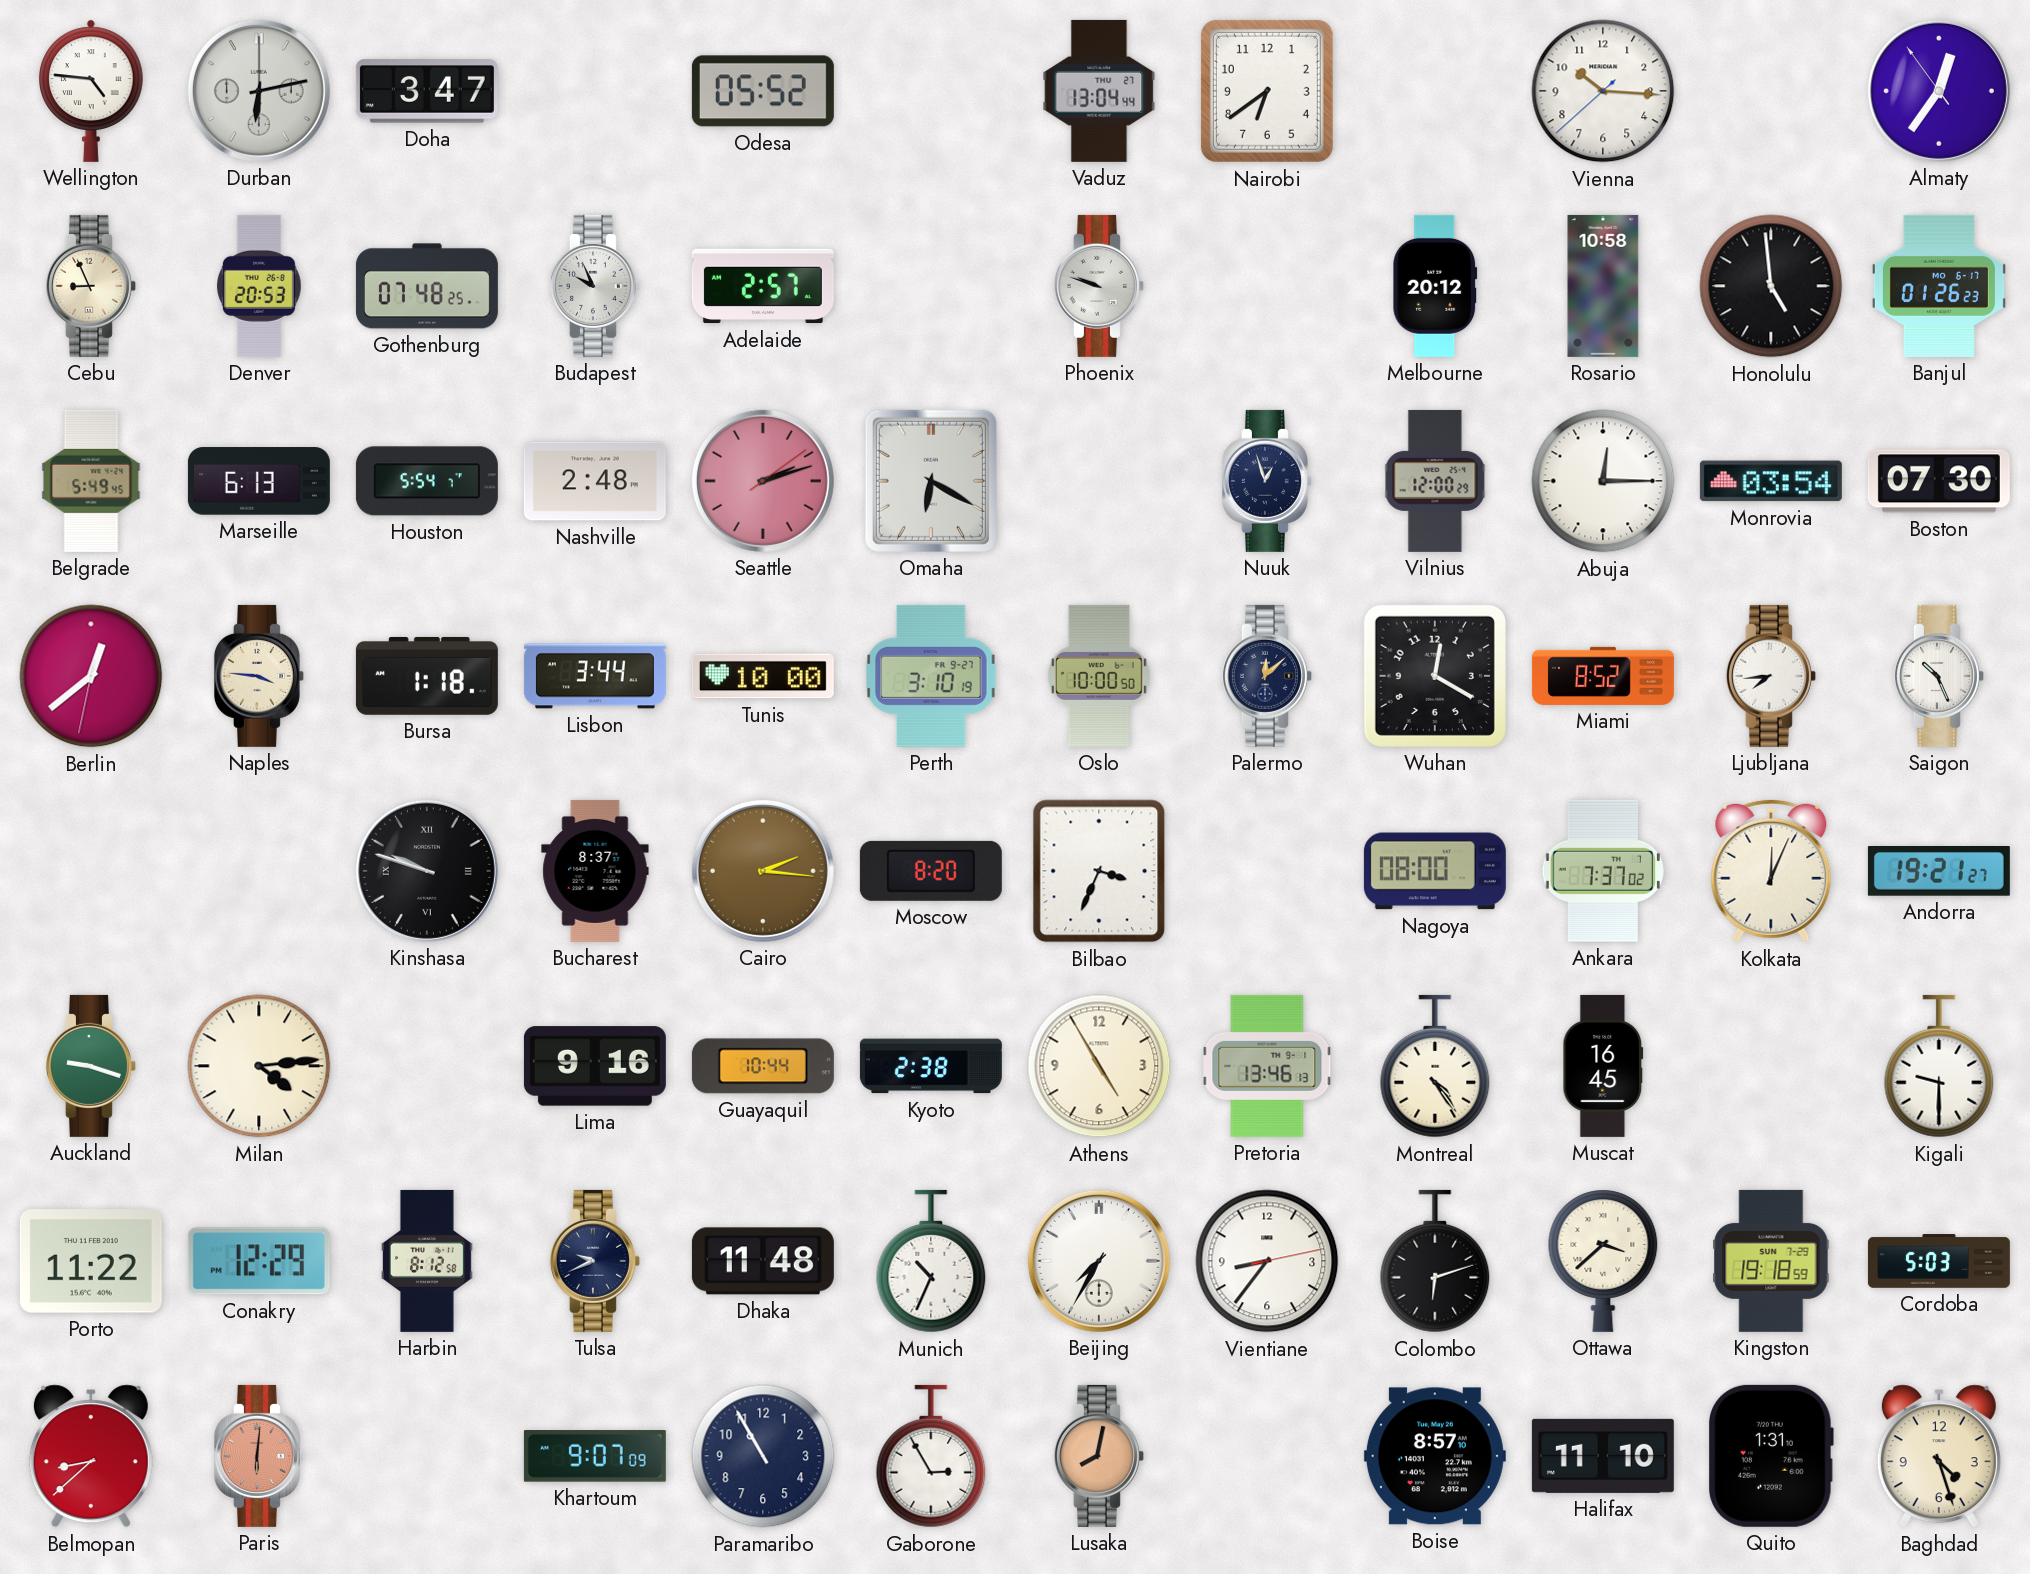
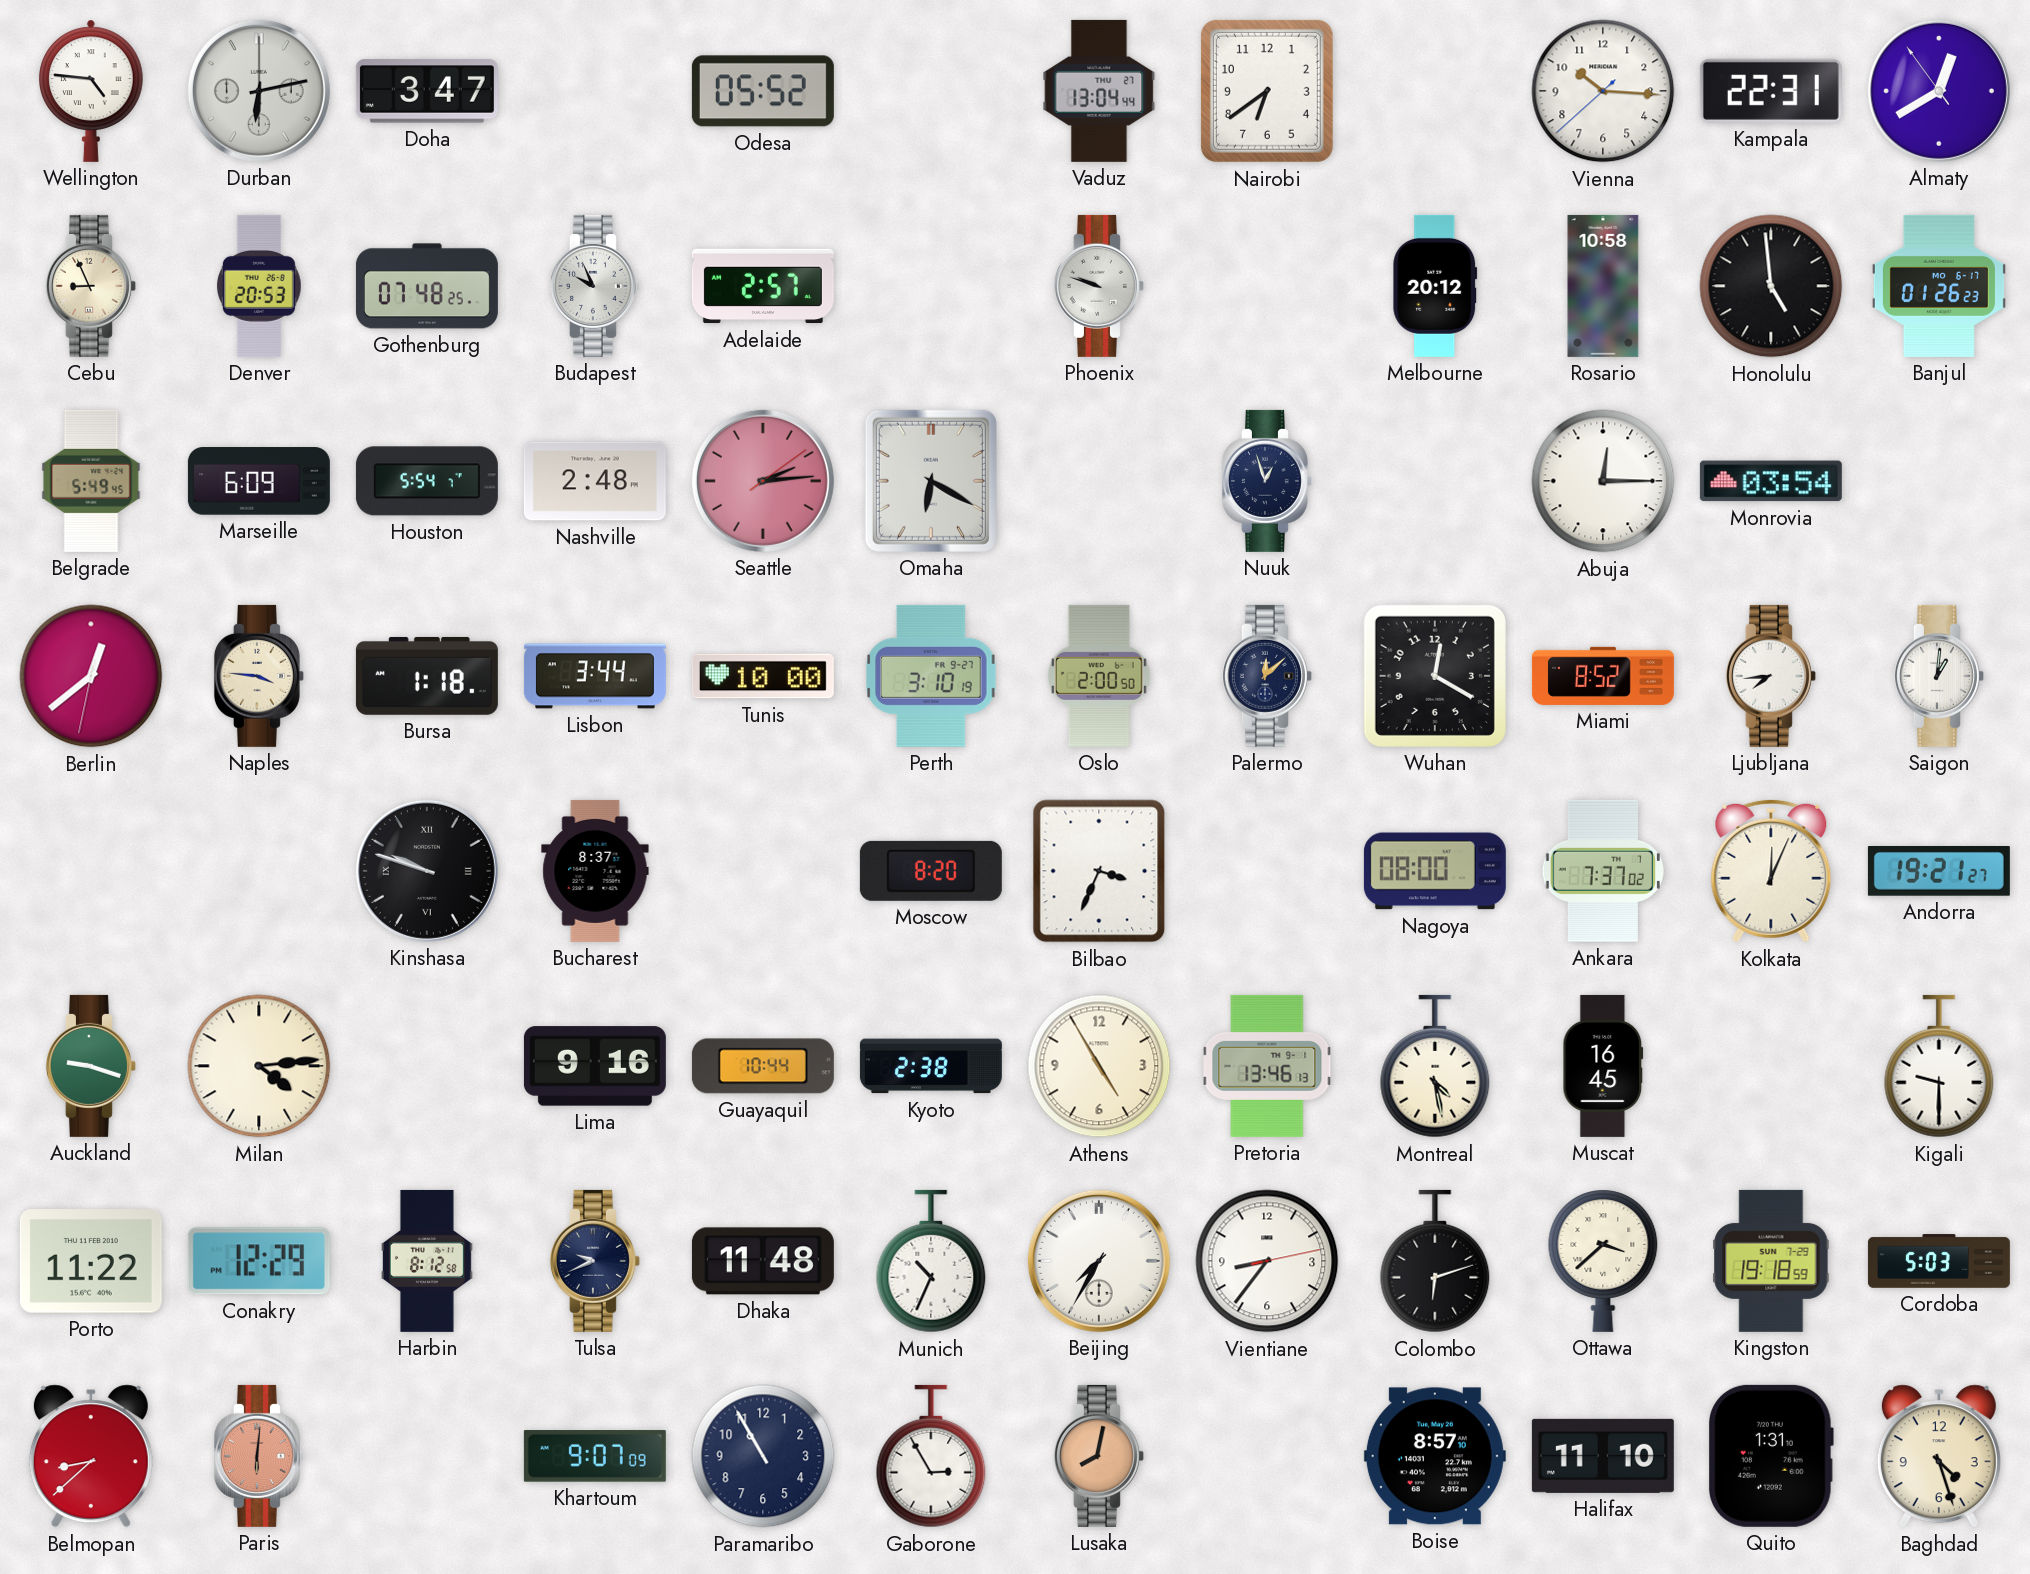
Kampala: none -> 22:31
Almaty: 12:35 -> 12:39
Marseille: 6:13 -> 6:09
Seattle: 2:12 -> 2:14
Vilnius: 12:00 -> none
Boston: 07:30 -> none
Oslo: 10:00 -> 2:00
Saigon: 10:26 -> 1:01
Cairo: 2:16 -> none
Montreal: 4:24 -> 4:28
